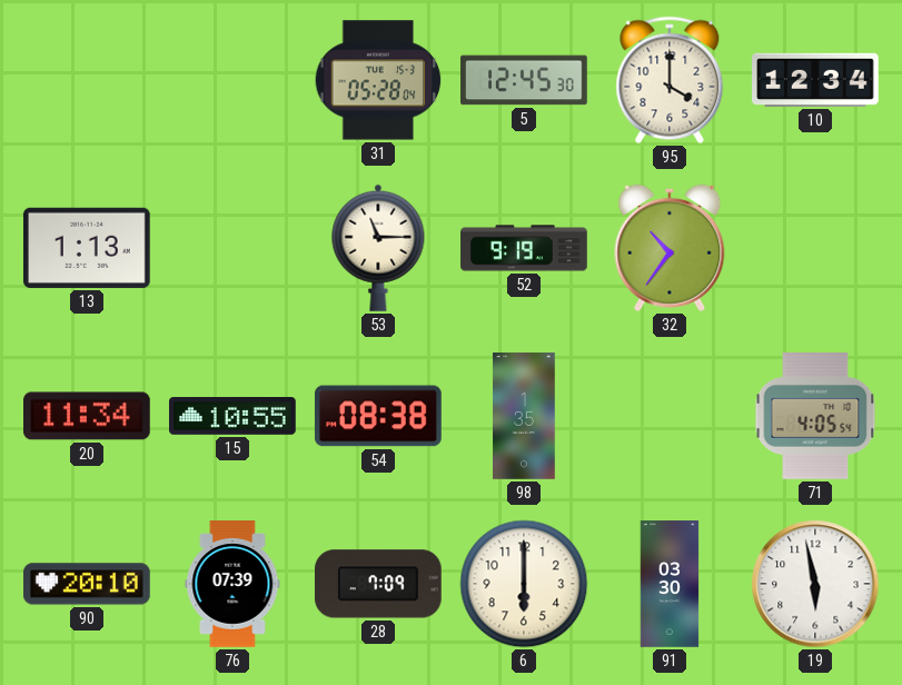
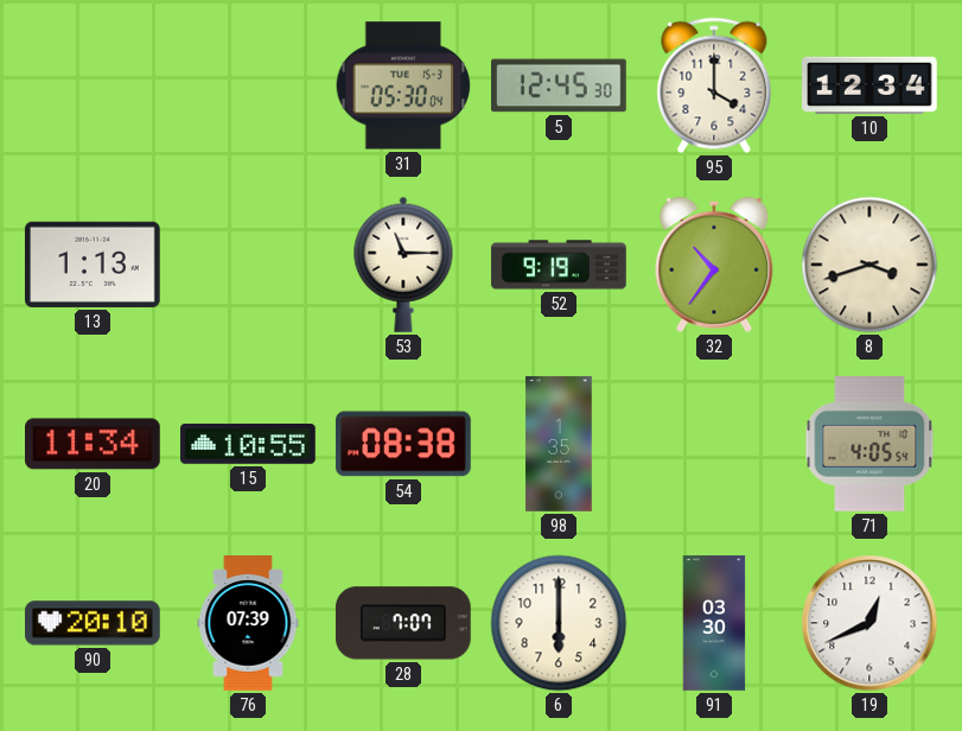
31: 05:28 -> 05:30
8: none -> 3:42
28: 7:09 -> 7:07
19: 5:58 -> 12:41
